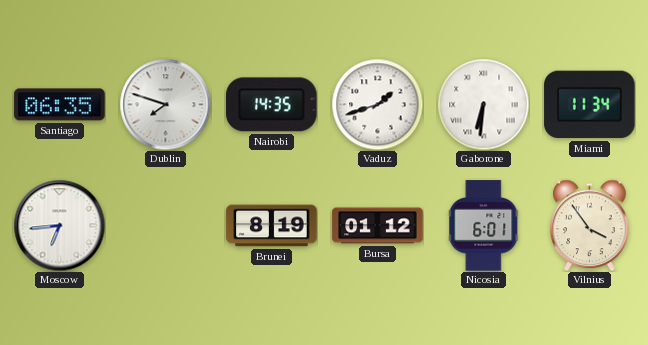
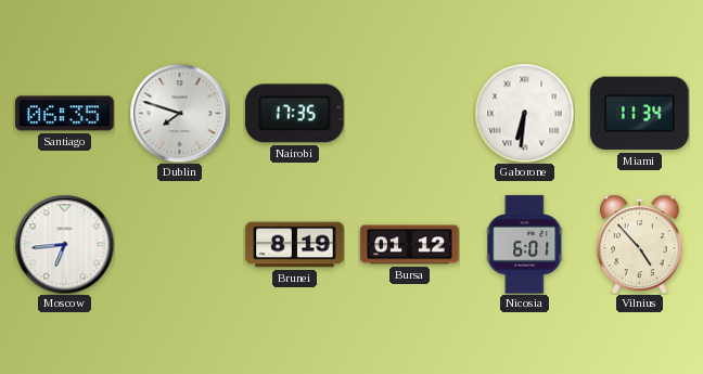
Nairobi: 14:35 -> 17:35
Vaduz: 1:42 -> none
Vilnius: 3:54 -> 4:53
